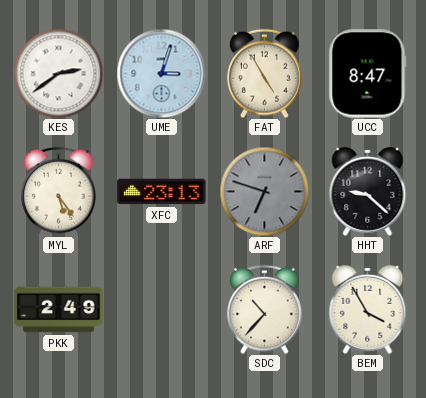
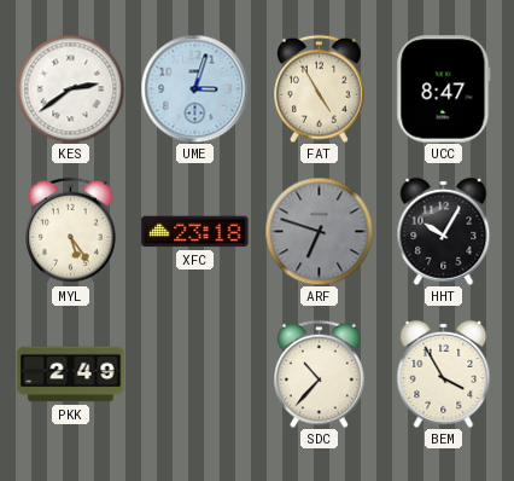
XFC: 23:13 -> 23:18
HHT: 9:22 -> 10:05
